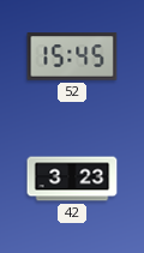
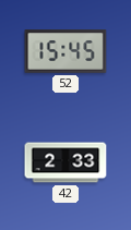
42: 3:23 -> 2:33
